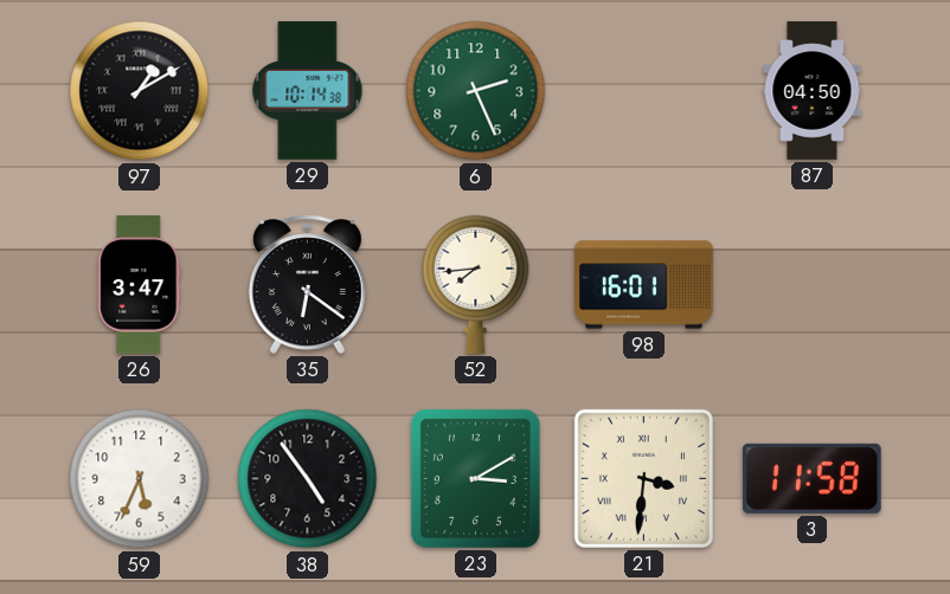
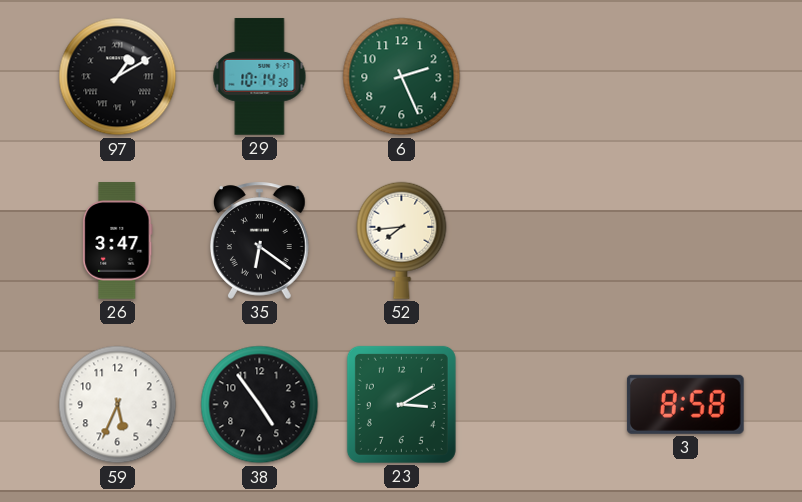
87: 04:50 -> none
98: 16:01 -> none
21: 3:31 -> none
3: 11:58 -> 8:58
